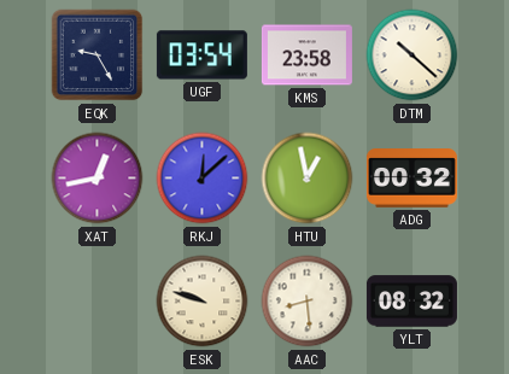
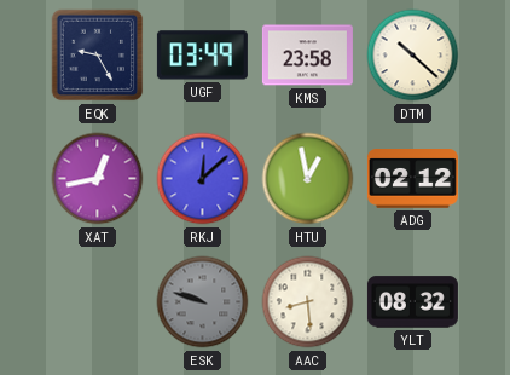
UGF: 03:54 -> 03:49
ADG: 00:32 -> 02:12
ESK dial: cream -> grey
